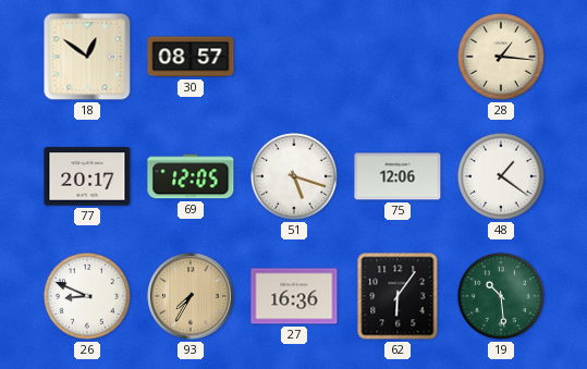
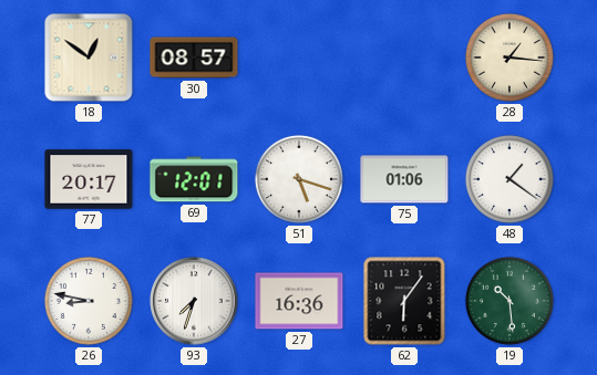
69: 12:05 -> 12:01
75: 12:06 -> 01:06
26: 8:49 -> 8:47
93: 7:35 -> 7:33
93 dial: champagne -> white
